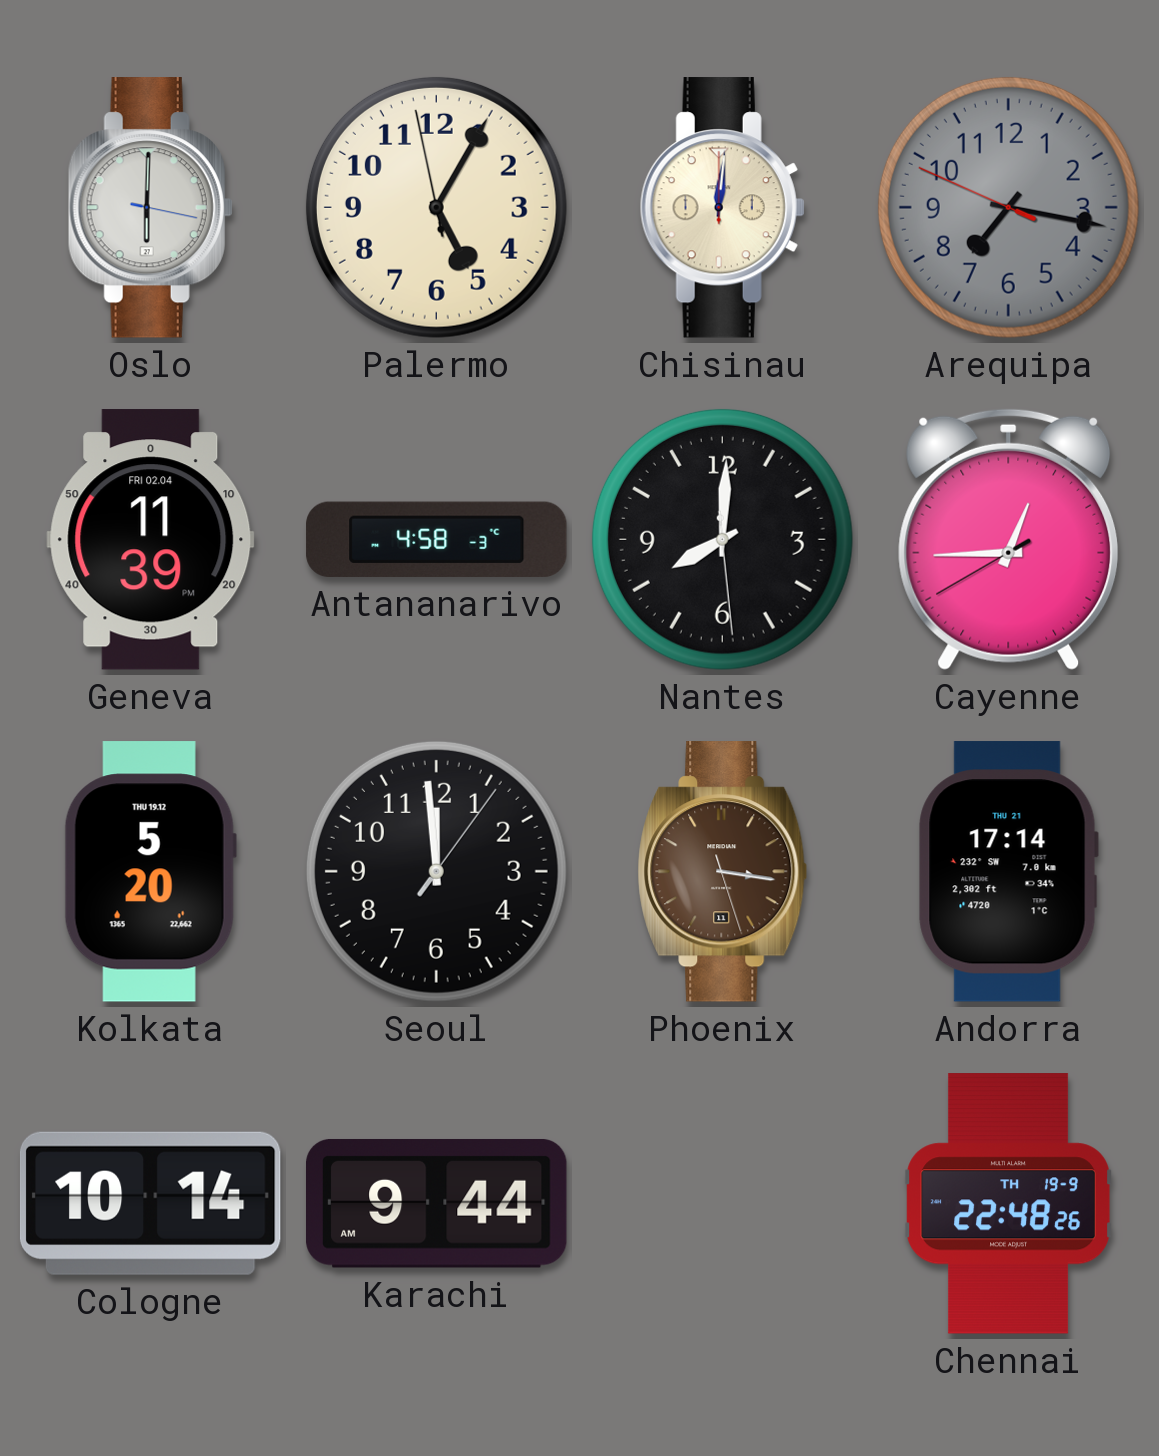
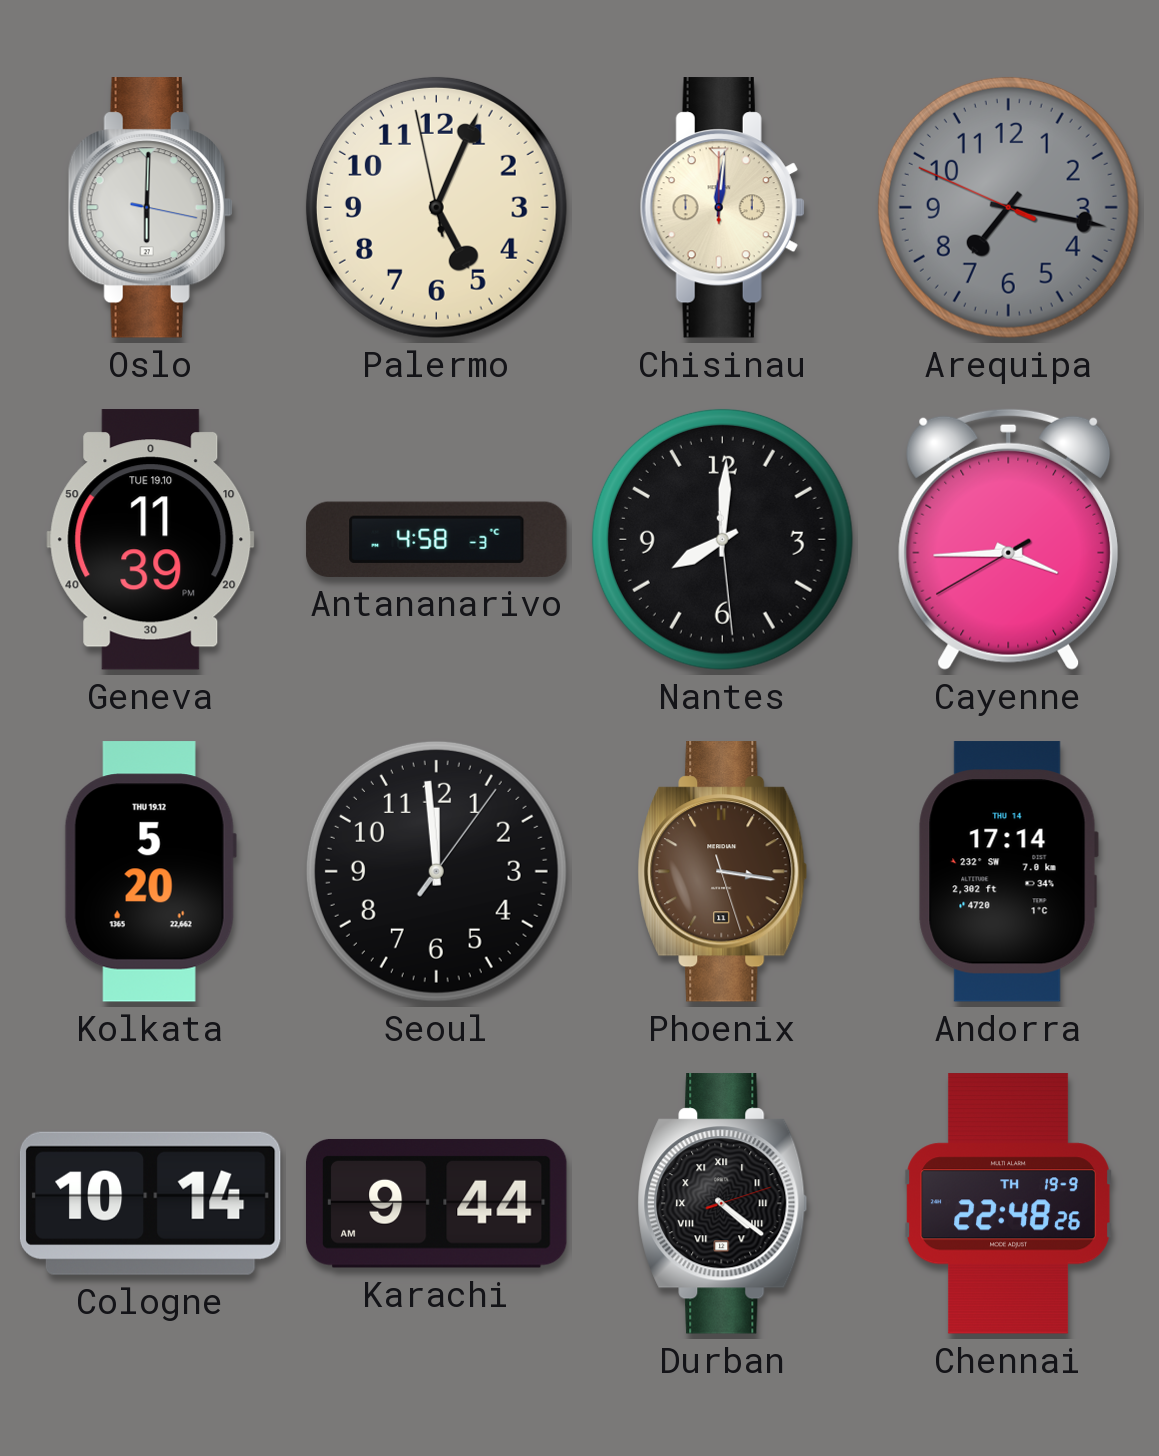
Palermo: 5:04 -> 5:03
Geneva date: FRI 02.04 -> TUE 19.10
Cayenne: 12:44 -> 3:44
Andorra date: THU 21 -> THU 14
Durban: none -> 4:21
